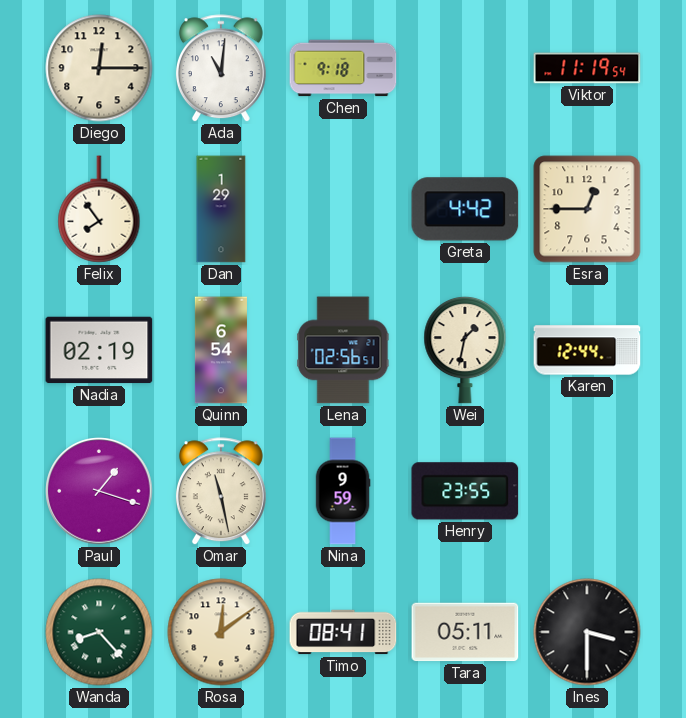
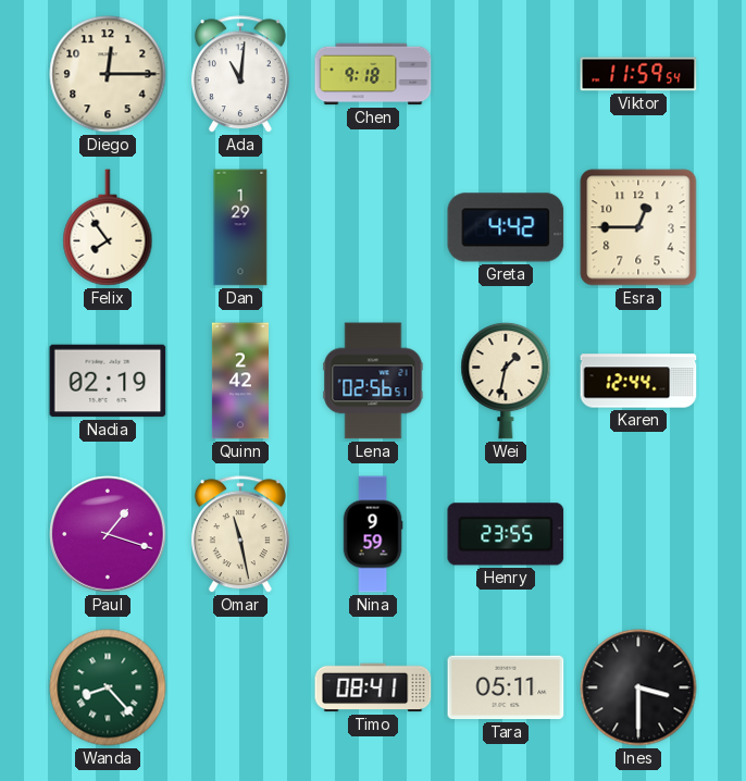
Viktor: 11:19 -> 11:59
Quinn: 6:54 -> 2:42
Rosa: 12:09 -> none
